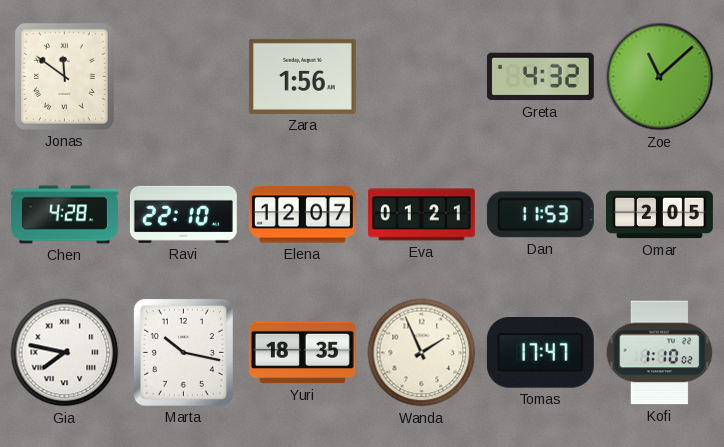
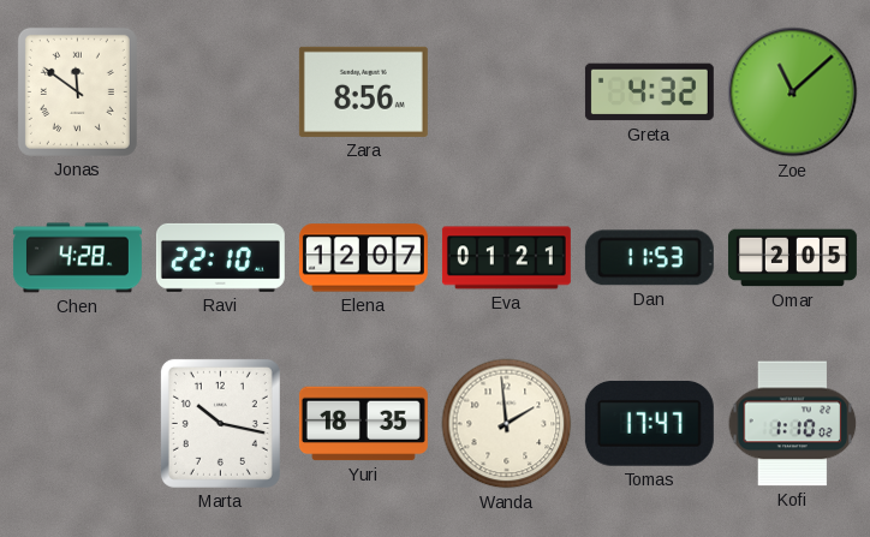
Zara: 1:56 -> 8:56
Gia: 7:47 -> none
Wanda: 1:56 -> 1:59
